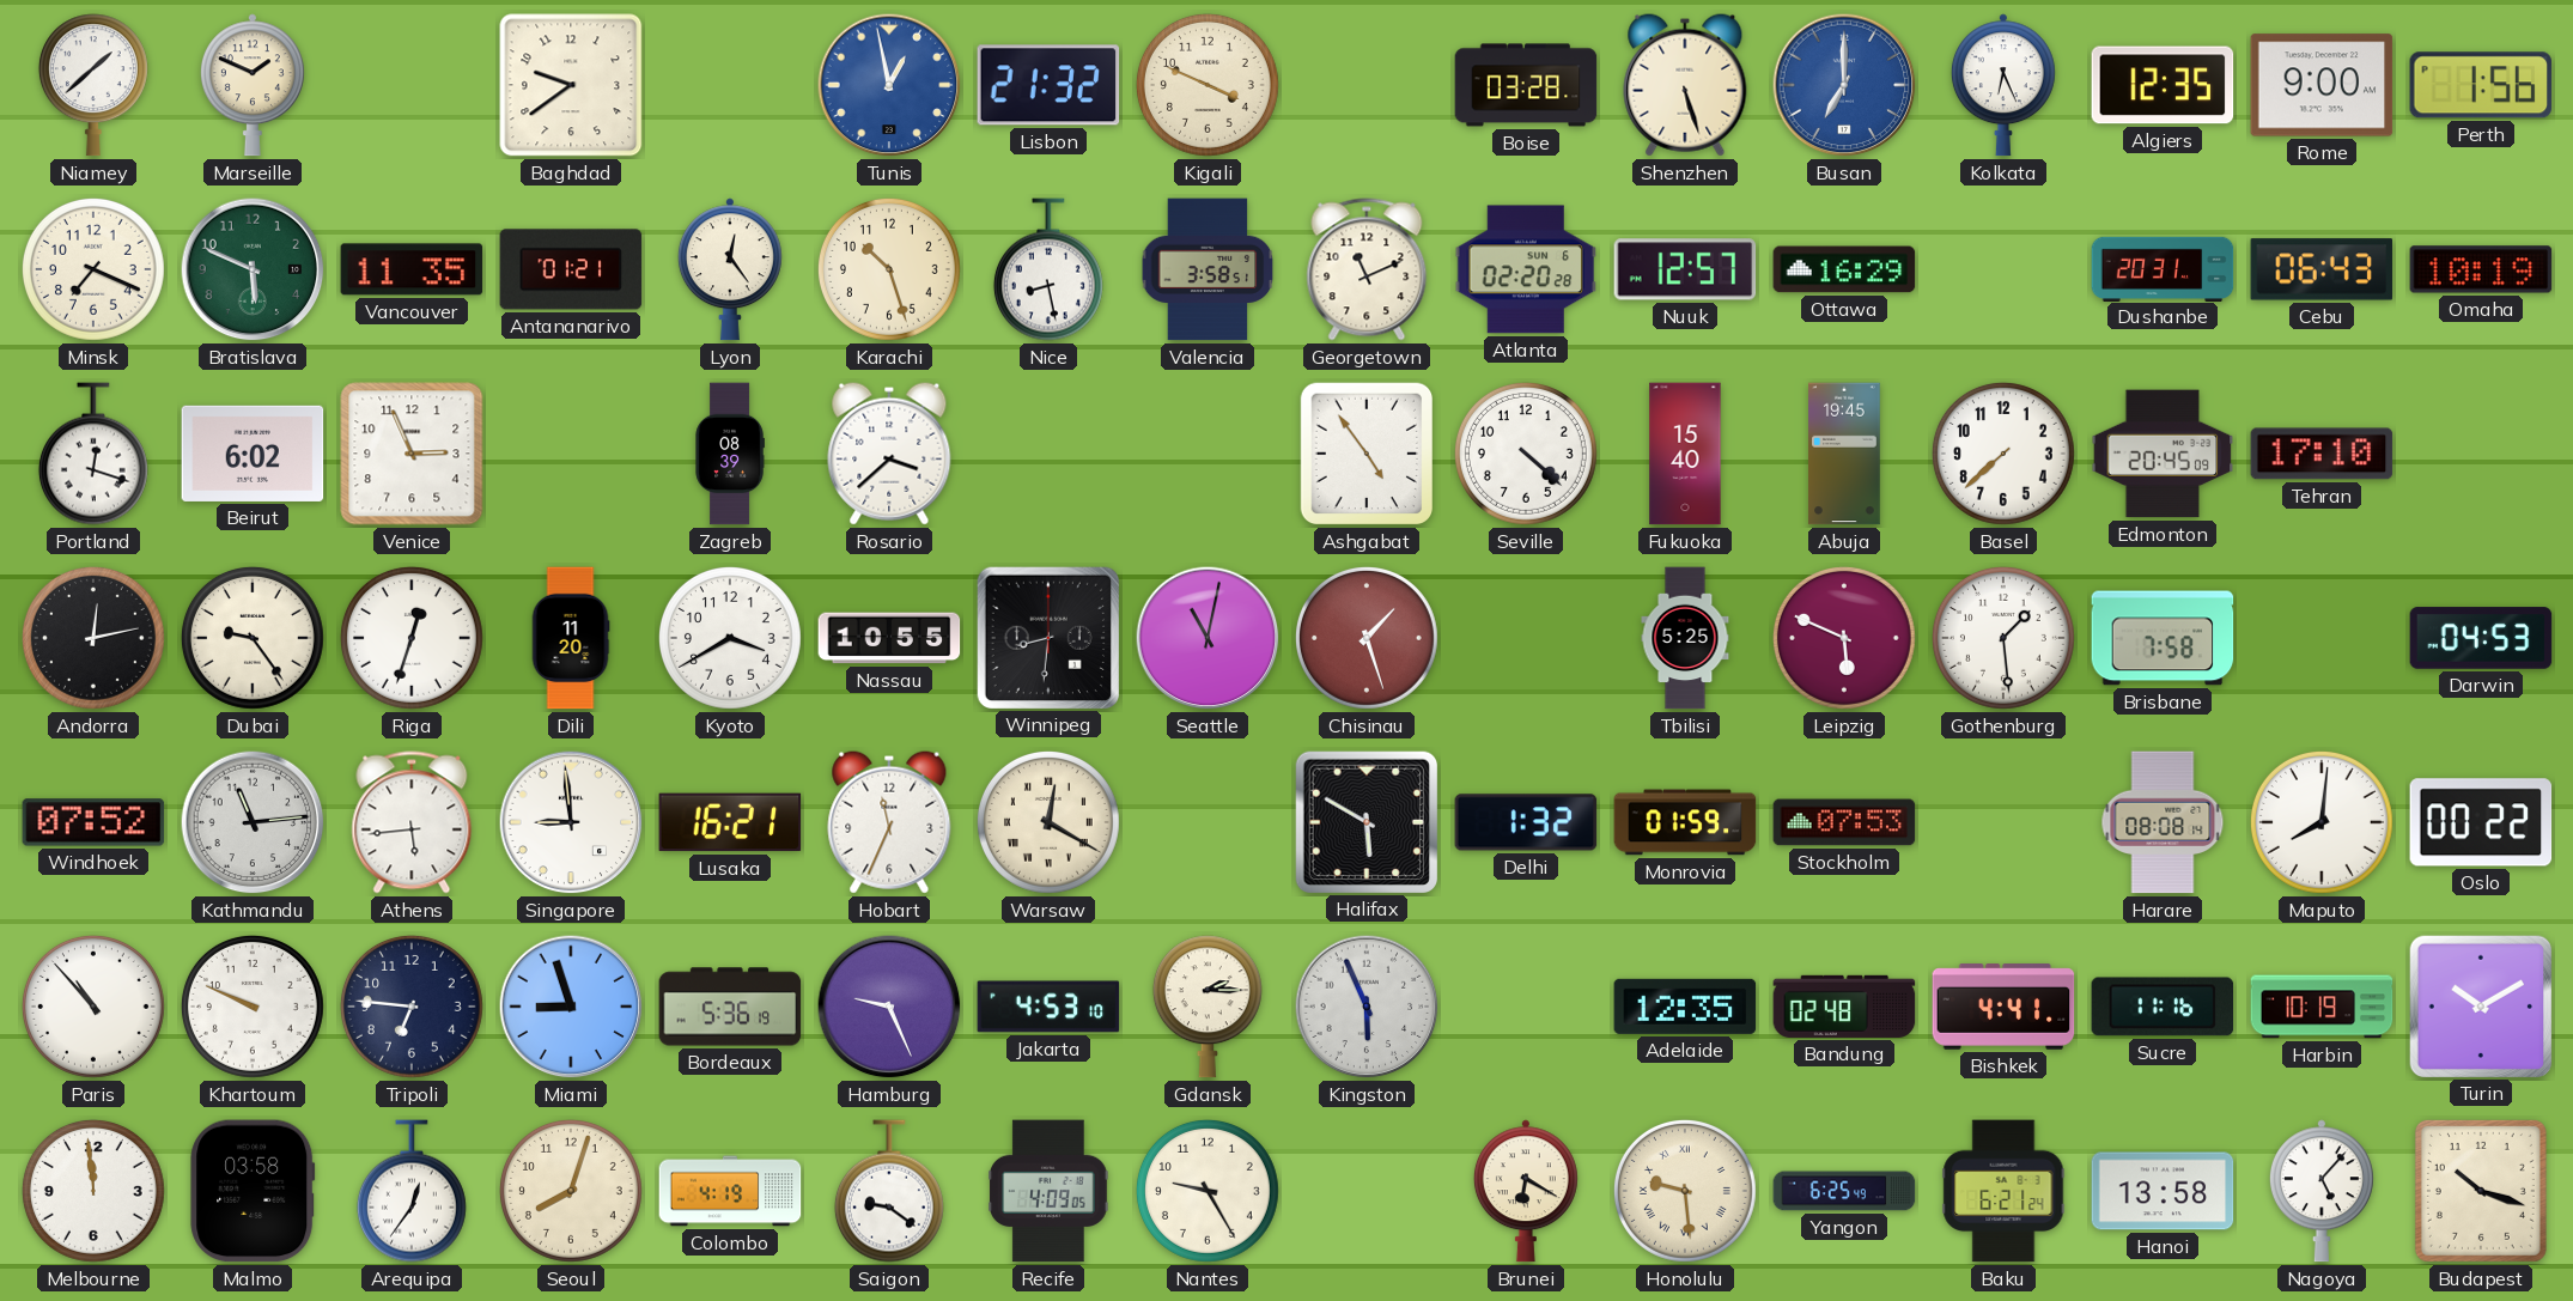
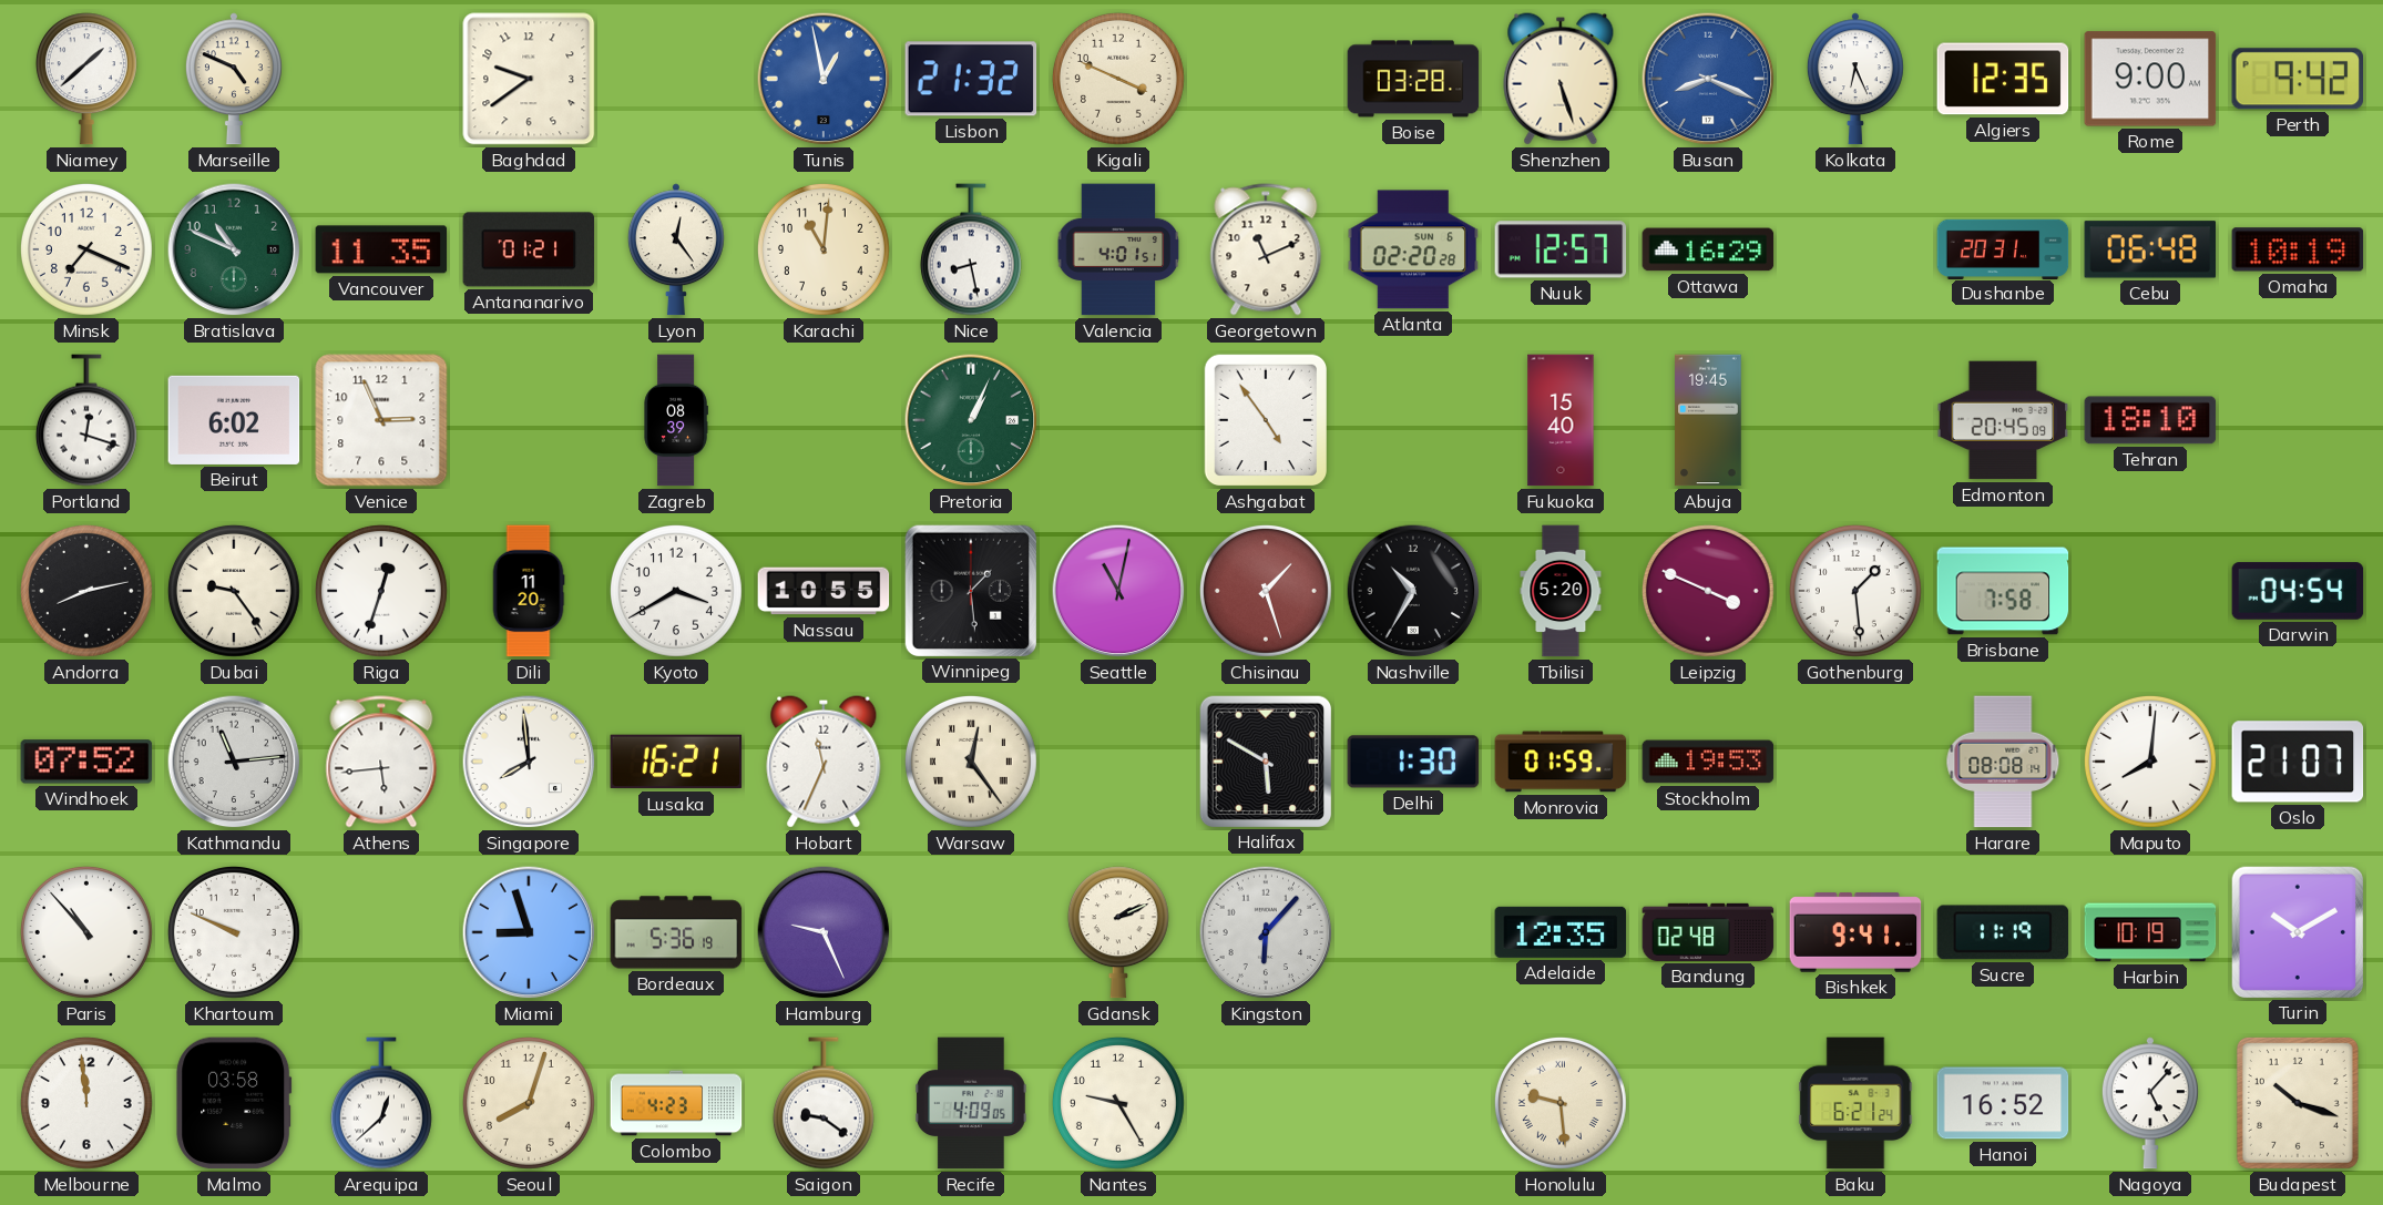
Marseille: 1:49 -> 4:49
Busan: 7:00 -> 8:19
Perth: 1:56 -> 9:42
Bratislava: 5:49 -> 10:49
Karachi: 10:27 -> 11:01
Valencia: 3:58 -> 4:01
Cebu: 06:43 -> 06:48
Rosario: 3:38 -> none
Pretoria: none -> 1:04
Seville: 4:22 -> none
Basel: 7:38 -> none
Tehran: 17:10 -> 18:10
Andorra: 12:13 -> 8:13
Winnipeg: 8:31 -> 1:29
Nashville: none -> 10:35
Tbilisi: 5:25 -> 5:20
Leipzig: 5:49 -> 3:49
Darwin: 04:53 -> 04:54
Singapore: 8:59 -> 7:59
Warsaw: 12:20 -> 12:24
Delhi: 1:32 -> 1:30
Stockholm: 07:53 -> 19:53
Oslo: 00:22 -> 21:07
Tripoli: 6:46 -> none
Jakarta: 4:53 -> none
Gdansk: 2:15 -> 2:11
Kingston: 5:56 -> 6:07
Bishkek: 4:41 -> 9:41
Sucre: 11:16 -> 11:19
Arequipa: 12:36 -> 12:38
Colombo: 4:19 -> 4:23
Brunei: 6:20 -> none
Yangon: 6:25 -> none
Hanoi: 13:58 -> 16:52
